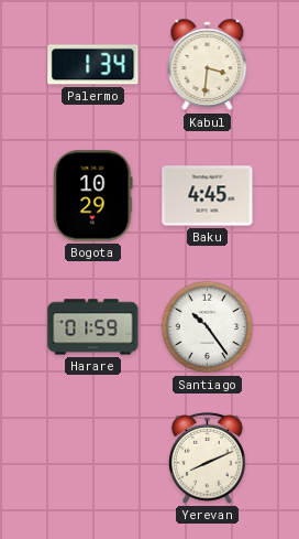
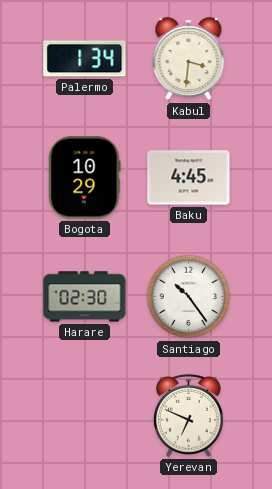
Harare: 01:59 -> 02:30
Yerevan: 8:11 -> 6:49
